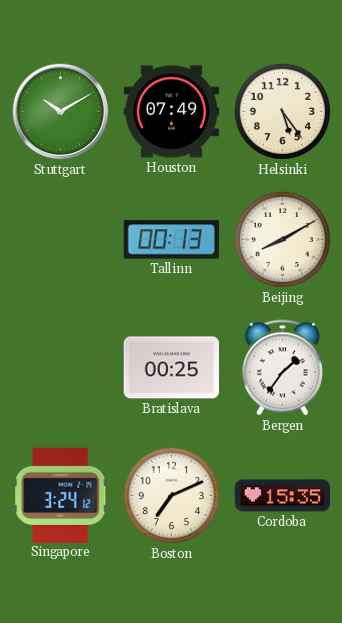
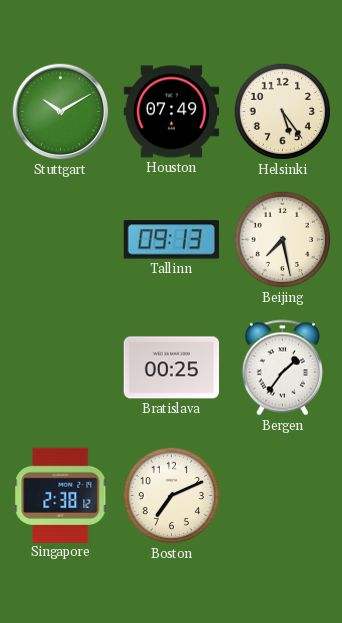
Tallinn: 00:13 -> 09:13
Beijing: 8:10 -> 7:28
Singapore: 3:24 -> 2:38
Cordoba: 15:35 -> none
